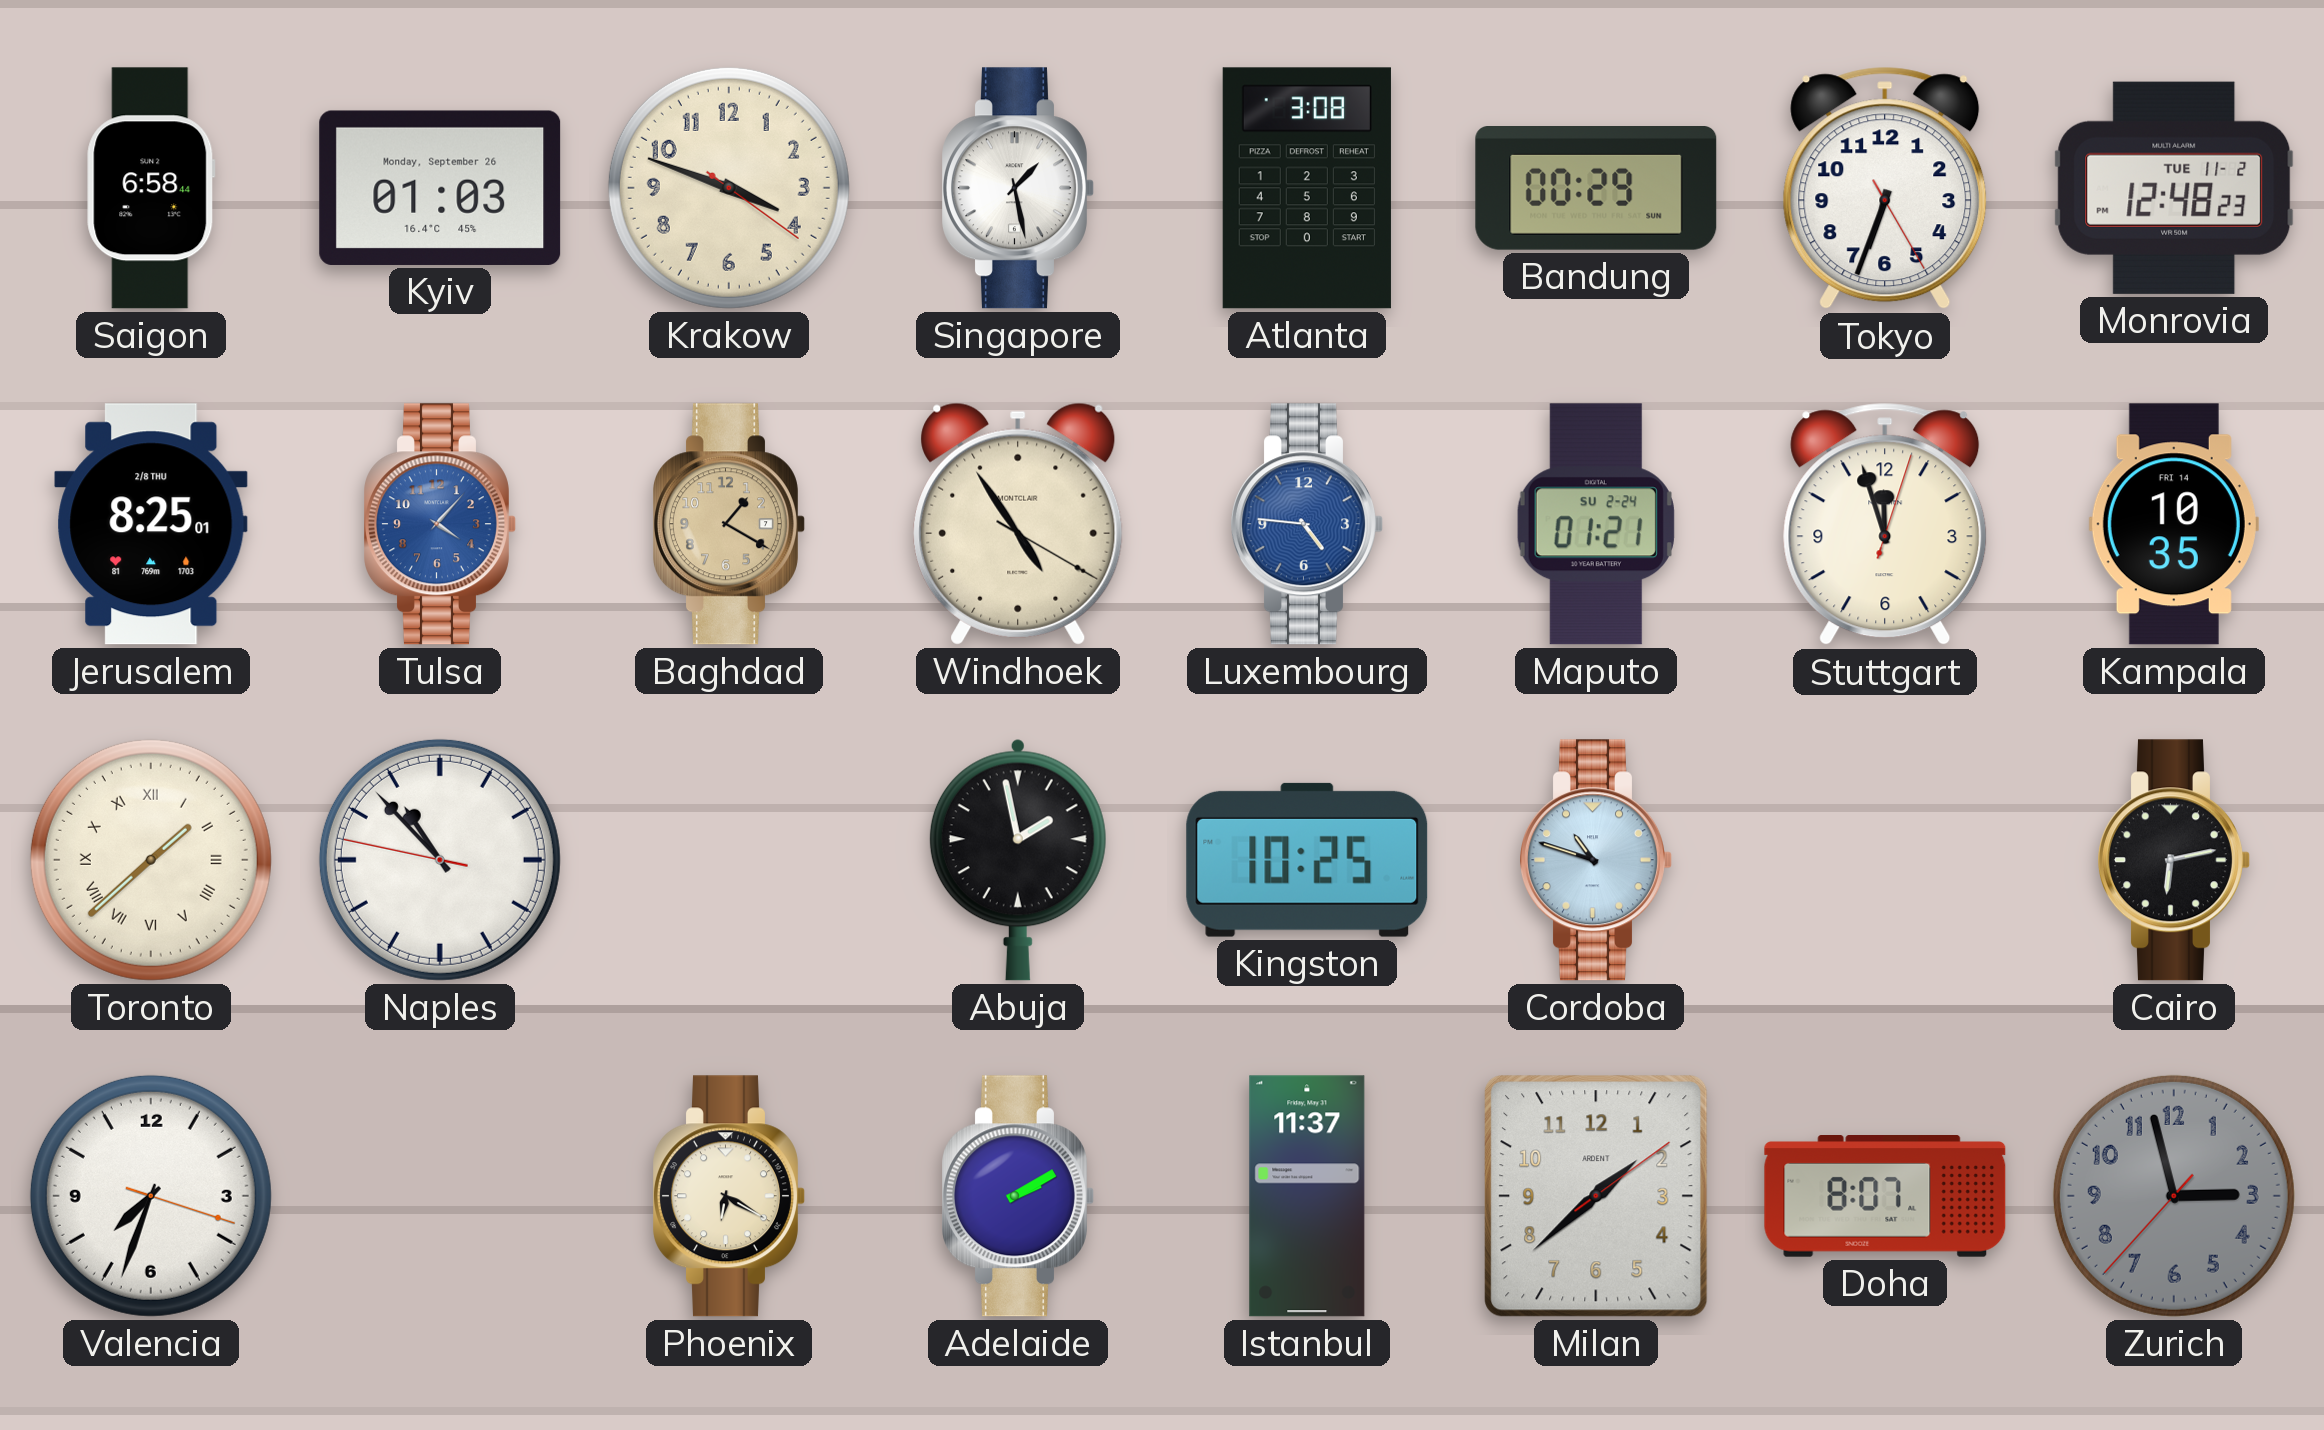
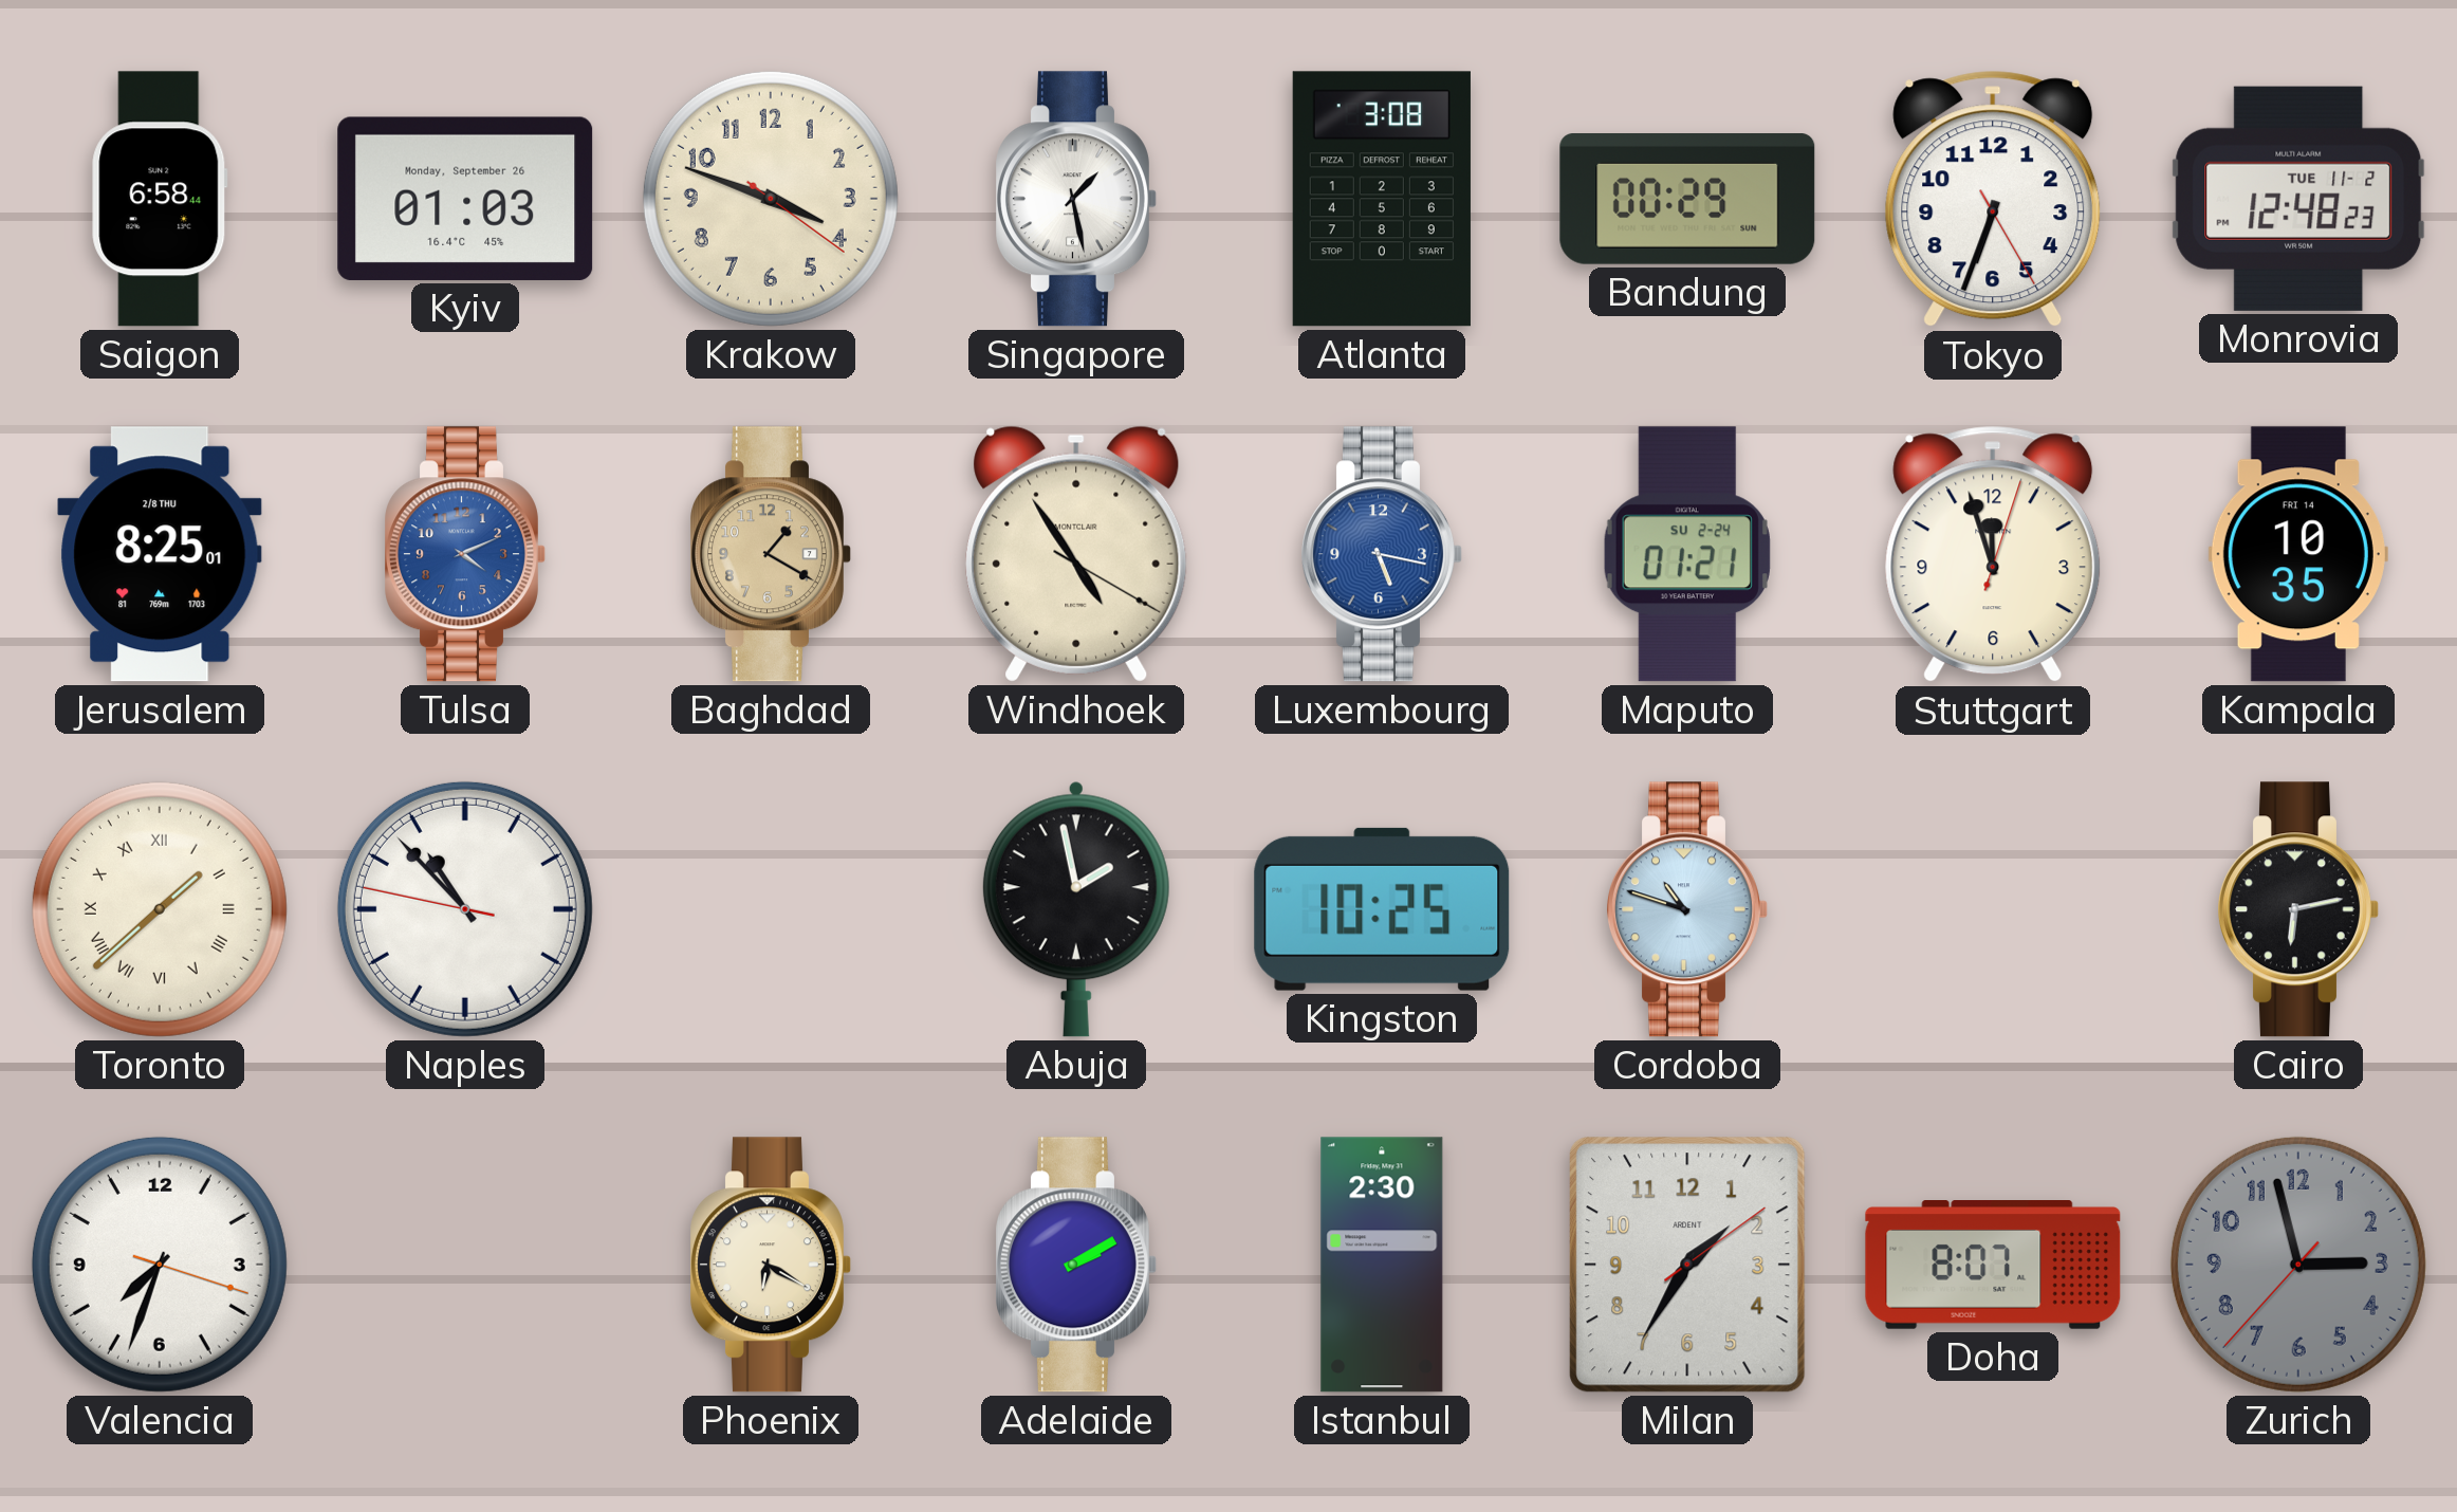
Tulsa: 4:07 -> 4:11
Luxembourg: 4:46 -> 5:17
Istanbul: 11:37 -> 2:30
Milan: 1:38 -> 1:35
